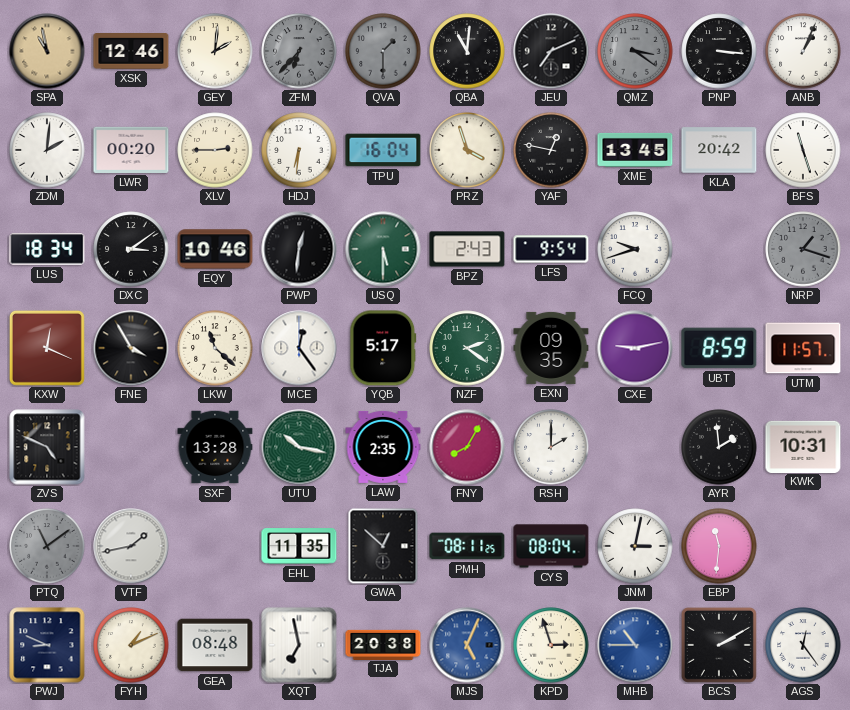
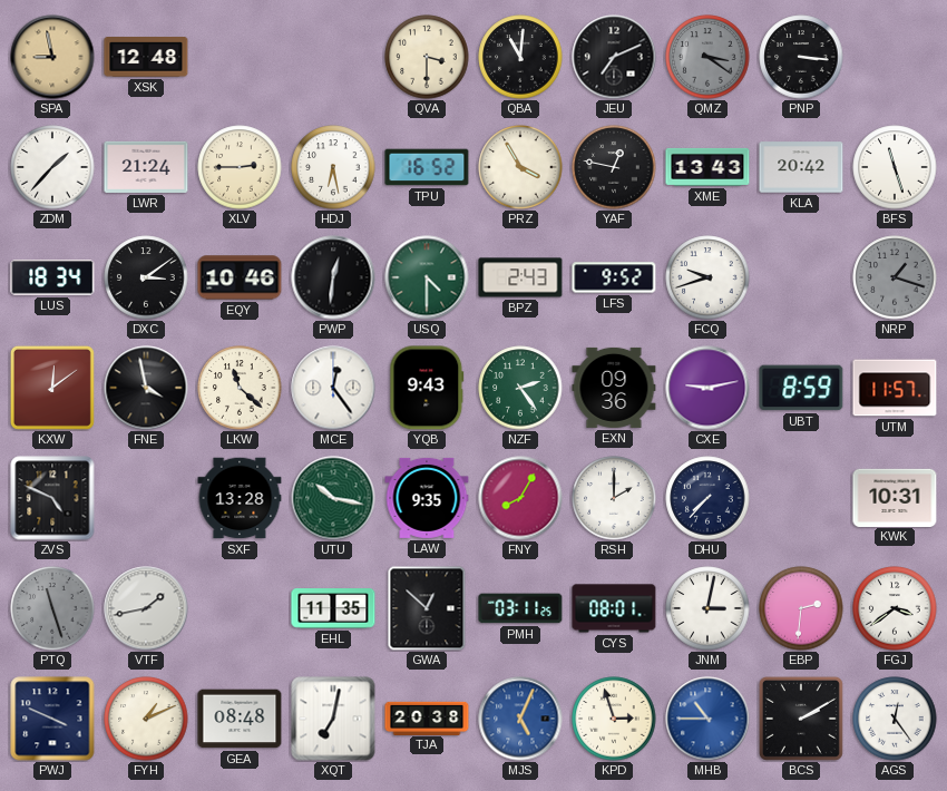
SPA: 10:58 -> 8:58
XSK: 12:46 -> 12:48
GEY: 2:01 -> none
ZFM: 6:37 -> none
QVA: 1:30 -> 3:30
QVA dial: grey -> cream
ANB: 1:04 -> none
ZDM: 2:01 -> 1:37
LWR: 00:20 -> 21:24
HDJ: 6:31 -> 6:28
TPU: 16:04 -> 16:52
PRZ: 3:57 -> 3:55
XME: 13:45 -> 13:43
USQ: 5:30 -> 4:30
LFS: 9:54 -> 9:52
KXW: 12:19 -> 12:09
FNE: 3:55 -> 3:58
YQB: 5:17 -> 9:43
NZF: 2:21 -> 2:24
EXN: 09:35 -> 09:36
LAW: 2:35 -> 9:35
DHU: none -> 7:37
AYR: 1:59 -> none
PTQ: 11:09 -> 11:27
PMH: 08:11 -> 03:11
CYS: 08:04 -> 08:01
EBP: 11:31 -> 2:31
FGJ: none -> 3:39
PWJ: 8:49 -> 3:49
XQT: 6:58 -> 7:02
